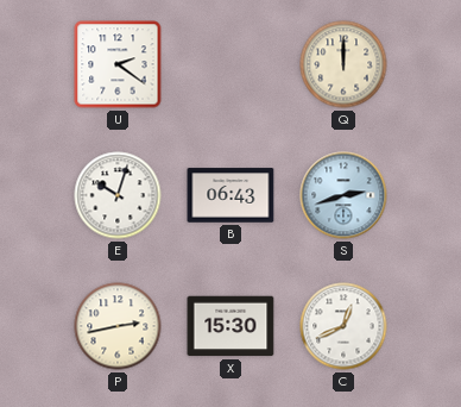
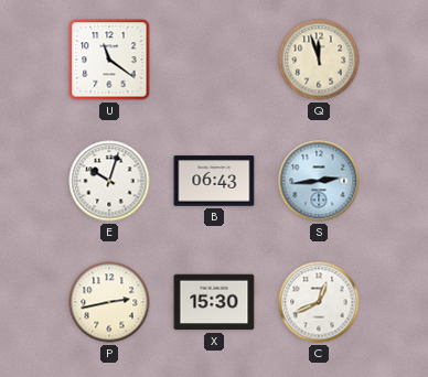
U: 2:21 -> 11:21
Q: 12:00 -> 11:57
S: 2:42 -> 2:44
